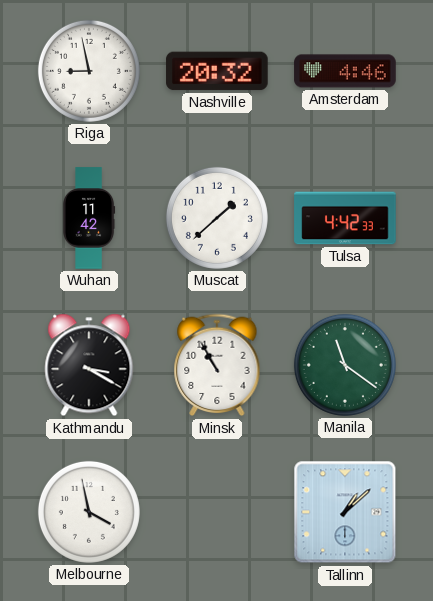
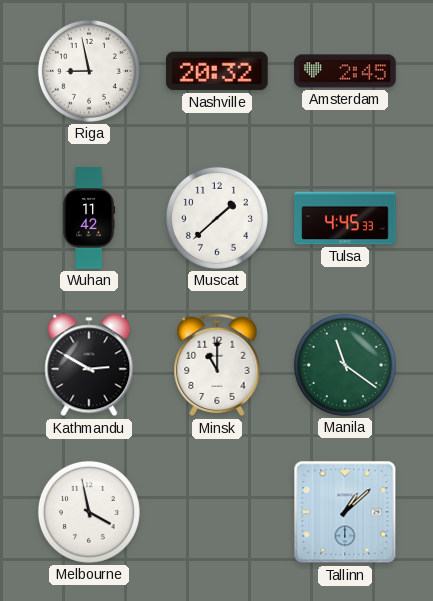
Amsterdam: 4:46 -> 2:45
Tulsa: 4:42 -> 4:45
Kathmandu: 3:20 -> 2:50
Minsk: 10:55 -> 11:00
